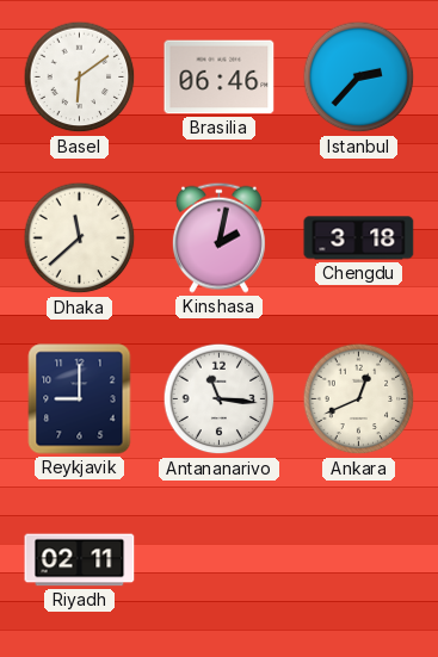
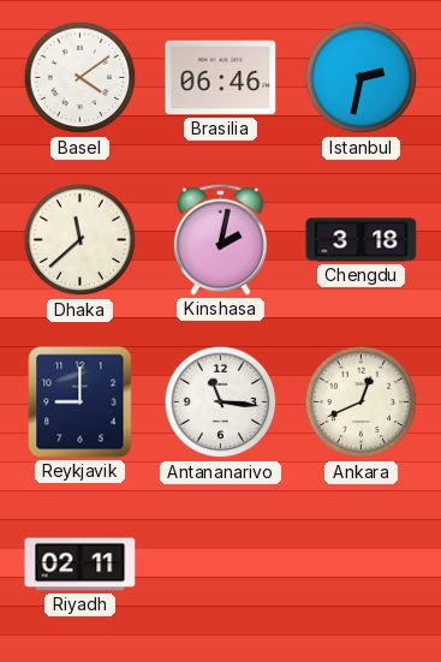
Basel: 6:09 -> 4:09
Istanbul: 2:37 -> 2:32
